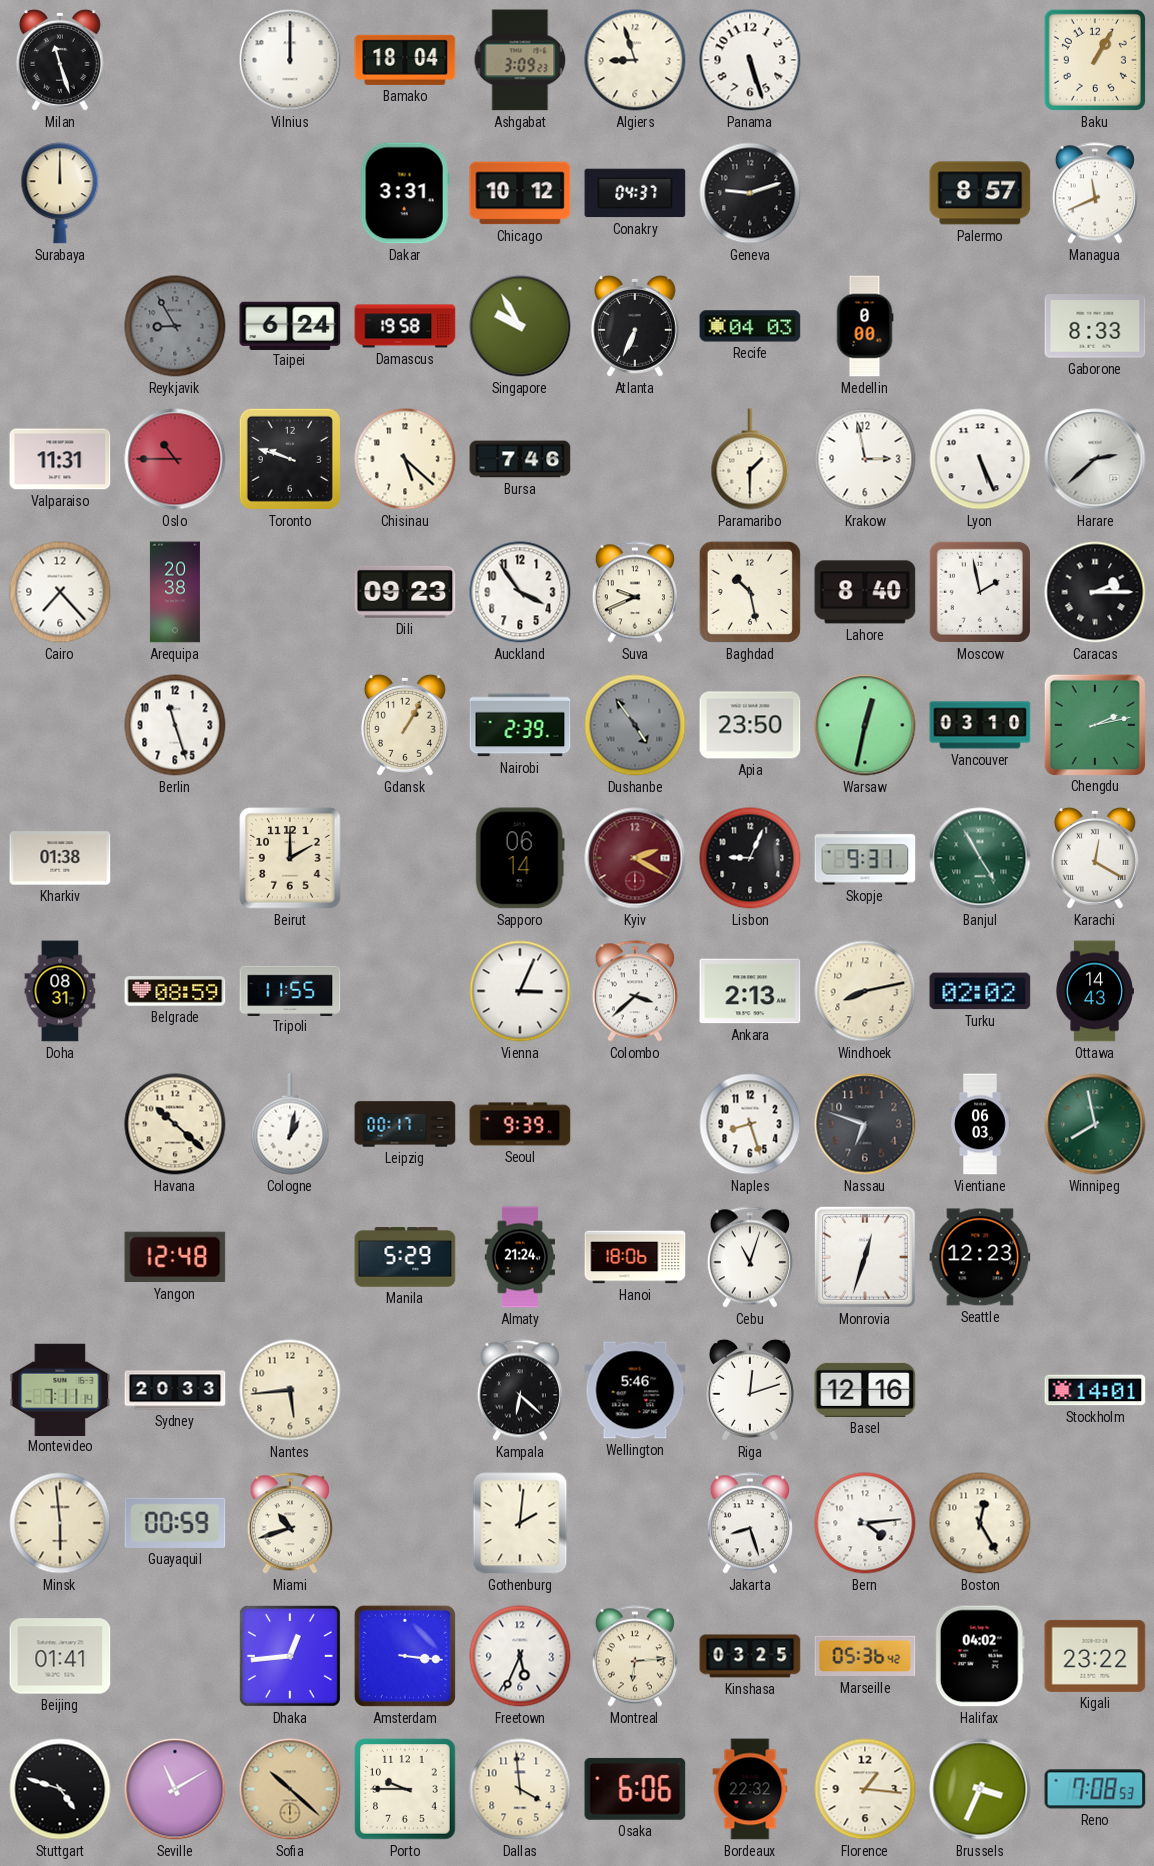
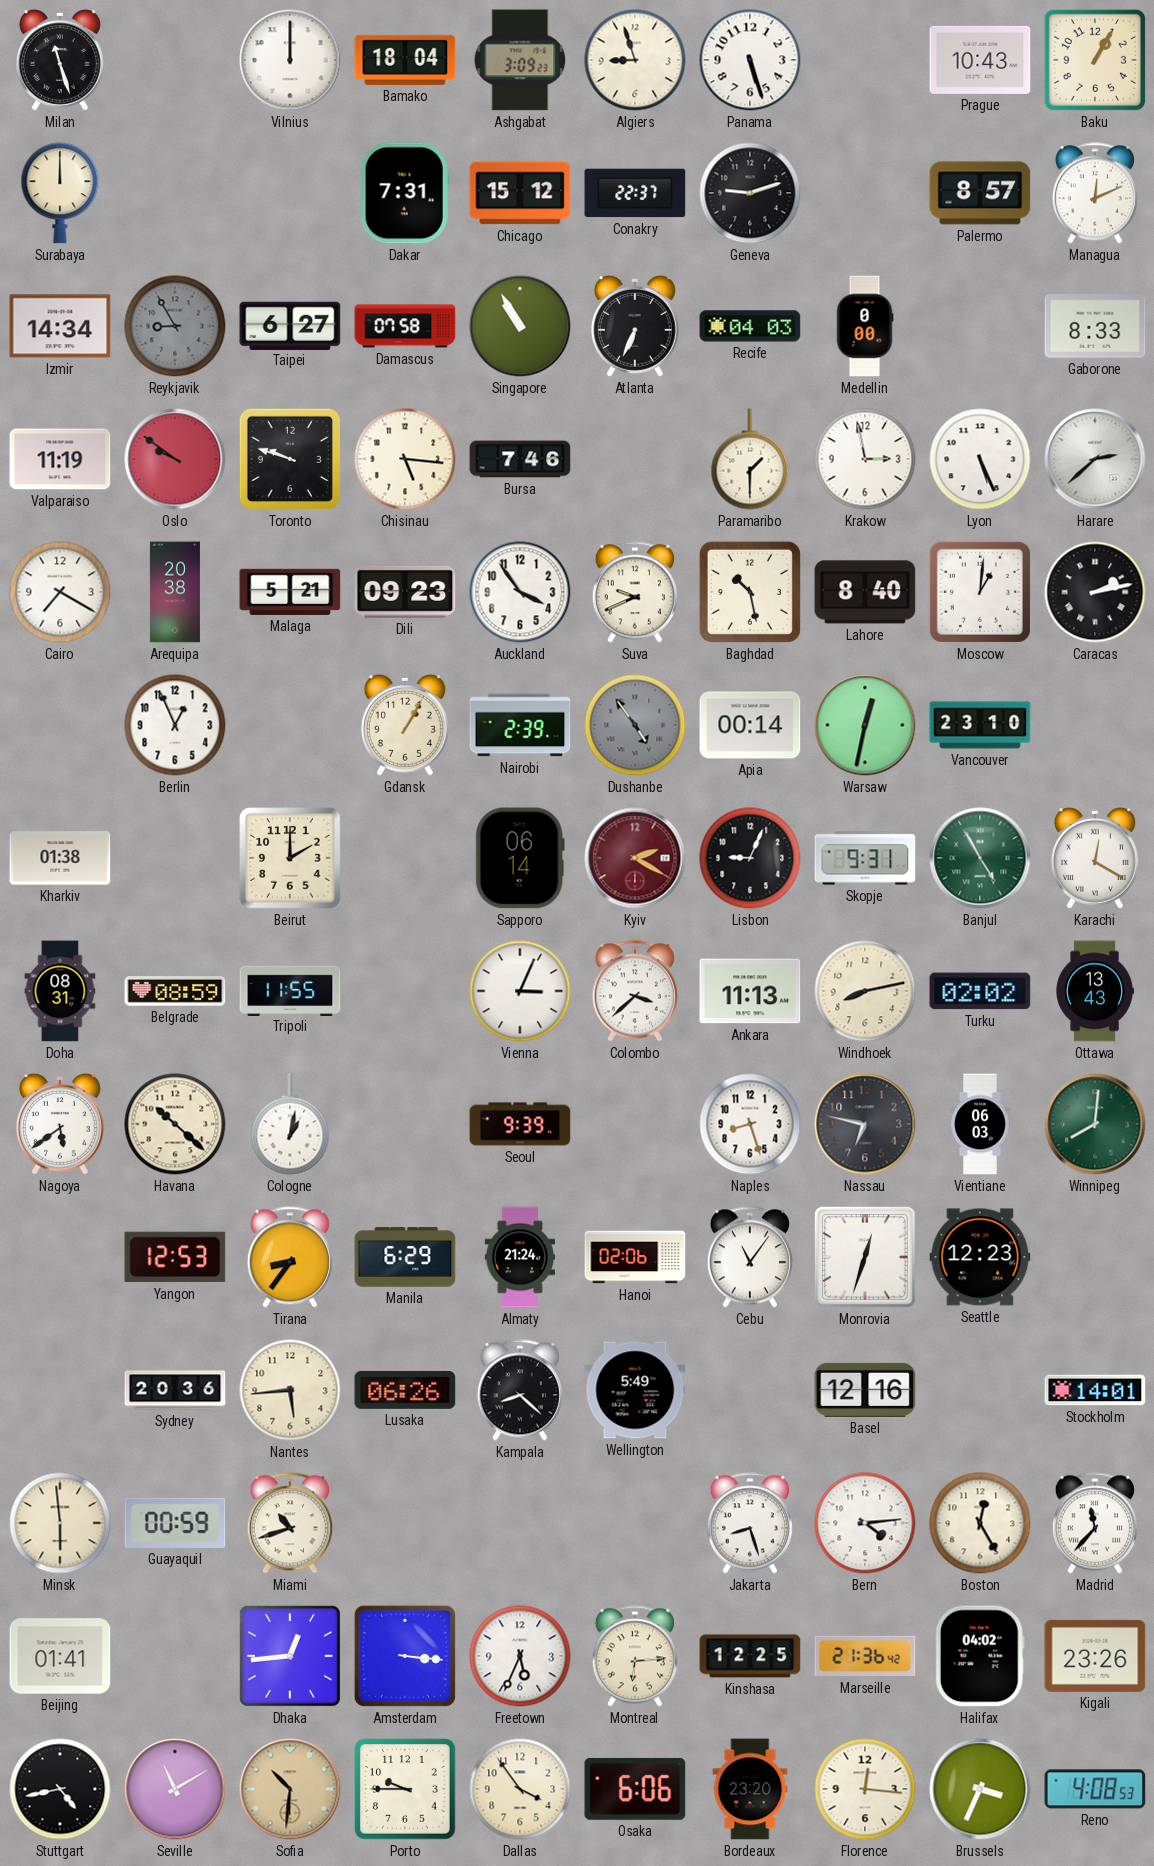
Prague: none -> 10:43
Dakar: 3:31 -> 7:31
Chicago: 10:12 -> 15:12
Conakry: 04:37 -> 22:37
Managua: 11:41 -> 12:11
Izmir: none -> 14:34
Taipei: 6:24 -> 6:27
Damascus: 19:58 -> 07:58
Singapore: 9:55 -> 10:55
Valparaiso: 11:31 -> 11:19
Oslo: 10:45 -> 9:51
Chisinau: 5:22 -> 5:16
Cairo: 7:23 -> 7:20
Malaga: none -> 5:21
Moscow: 1:58 -> 1:01
Caracas: 2:15 -> 2:13
Berlin: 11:27 -> 12:56
Apia: 23:50 -> 00:14
Vancouver: 03:10 -> 23:10
Chengdu: 2:13 -> none
Ankara: 2:13 -> 11:13
Ottawa: 14:43 -> 13:43
Nagoya: none -> 5:39
Leipzig: 00:17 -> none
Nassau: 6:48 -> 6:47
Winnipeg: 7:58 -> 8:01
Yangon: 12:48 -> 12:53
Tirana: none -> 8:36
Manila: 5:29 -> 6:29
Hanoi: 18:06 -> 02:06
Cebu: 11:03 -> 11:06
Montevideo: 7:11 -> none
Sydney: 20:33 -> 20:36
Lusaka: none -> 06:26
Kampala: 6:22 -> 8:22
Wellington: 5:46 -> 5:49
Riga: 12:12 -> none
Gothenburg: 2:01 -> none
Madrid: none -> 11:37
Kinshasa: 03:25 -> 12:25
Marseille: 05:36 -> 21:36
Kigali: 23:22 -> 23:26
Stuttgart: 4:48 -> 4:43
Sofia: 10:22 -> 10:31
Dallas: 3:59 -> 3:54
Bordeaux: 22:32 -> 23:20
Florence: 1:16 -> 12:16
Reno: 7:08 -> 4:08
